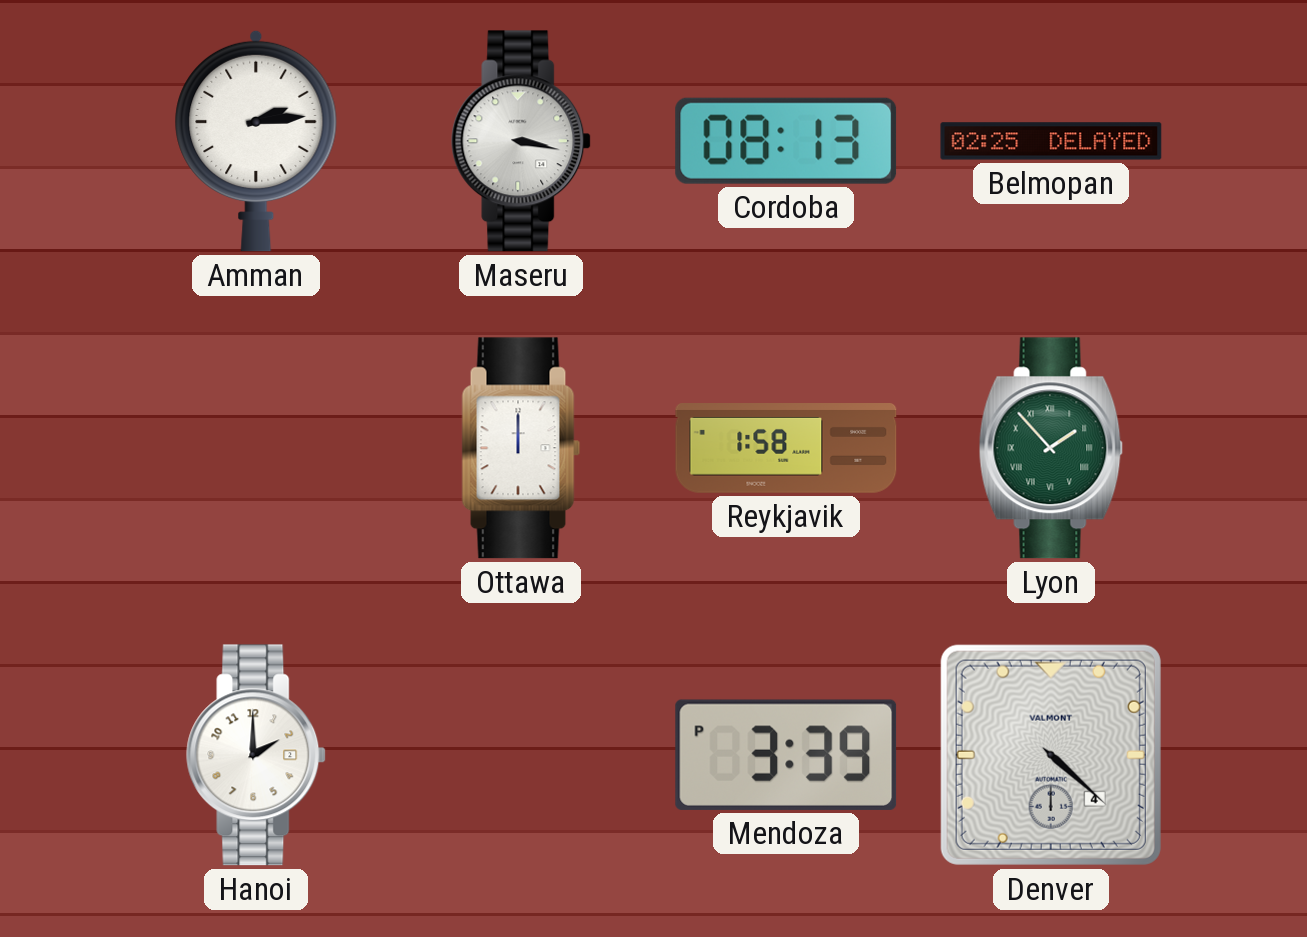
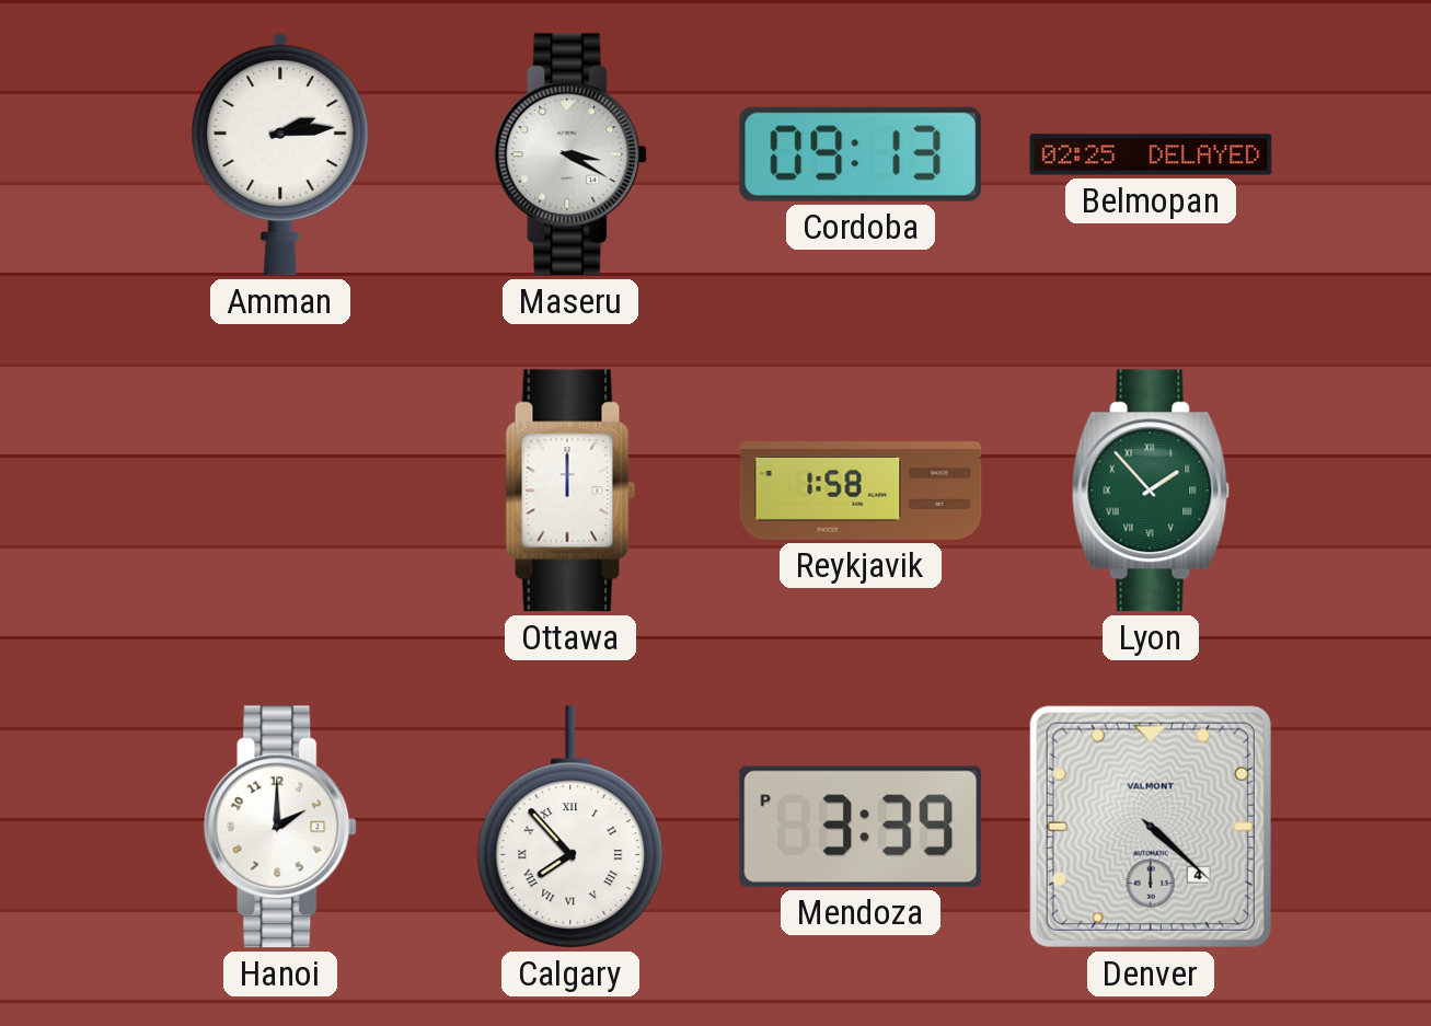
Maseru: 3:17 -> 3:20
Cordoba: 08:13 -> 09:13
Calgary: none -> 7:53
